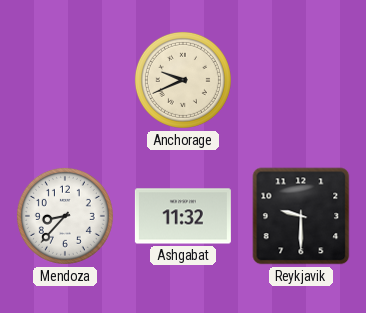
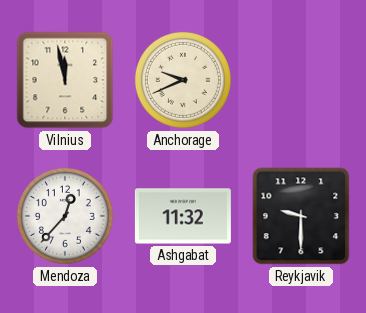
Vilnius: none -> 11:58
Mendoza: 8:37 -> 12:37
